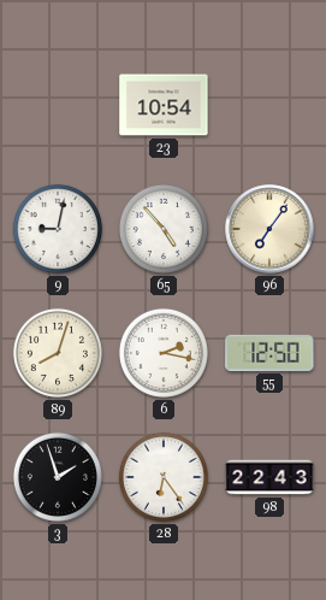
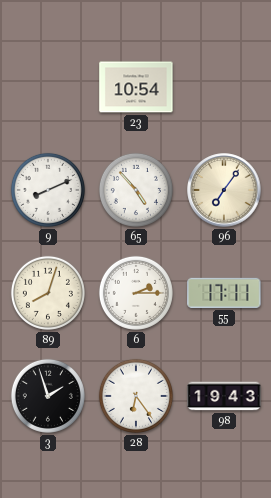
9: 9:02 -> 8:11
6: 2:17 -> 2:15
55: 12:50 -> 17:11
98: 22:43 -> 19:43
